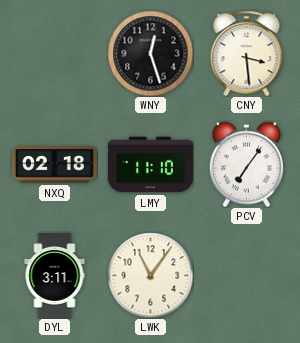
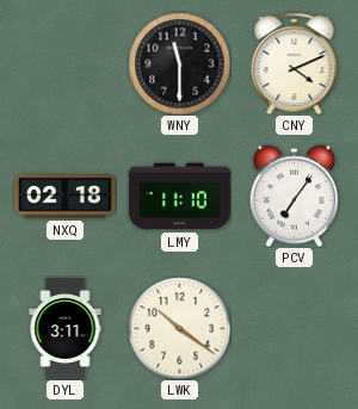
WNY: 12:27 -> 11:30
CNY: 3:29 -> 4:11
LWK: 11:06 -> 10:21
